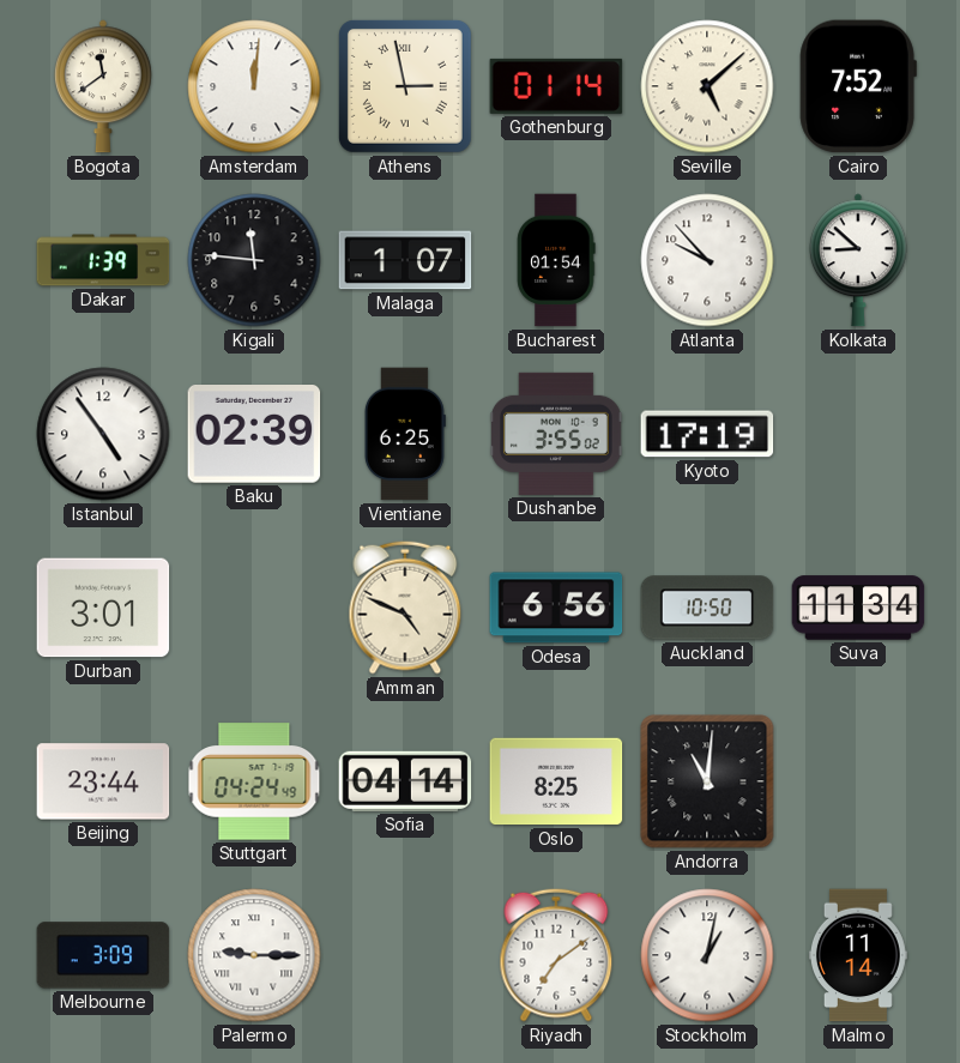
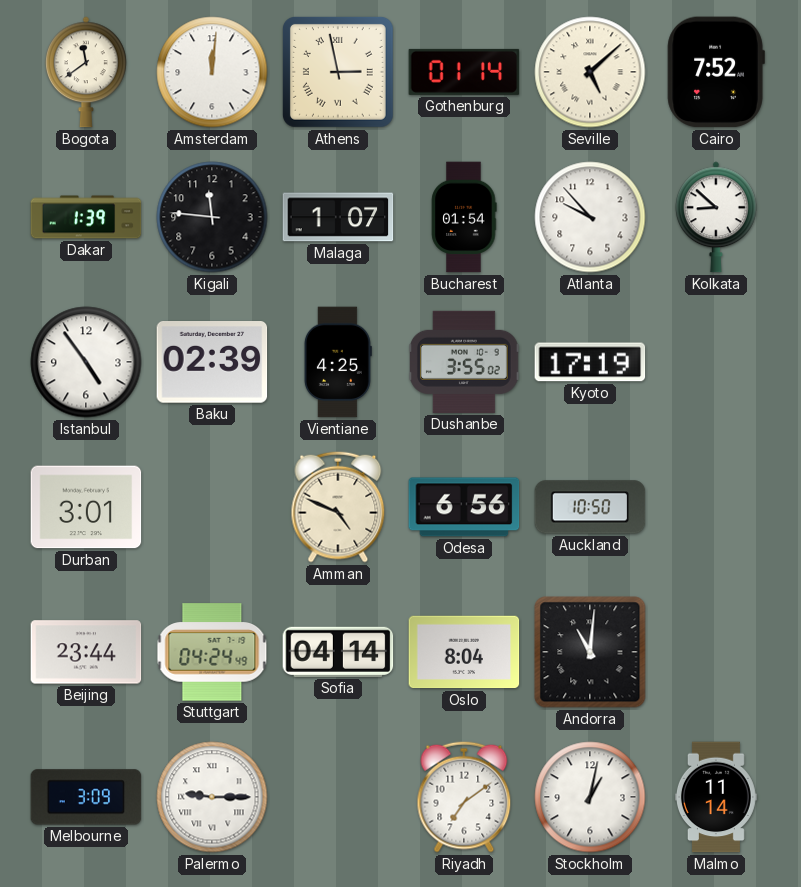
Vientiane: 6:25 -> 4:25
Suva: 11:34 -> none
Oslo: 8:25 -> 8:04
